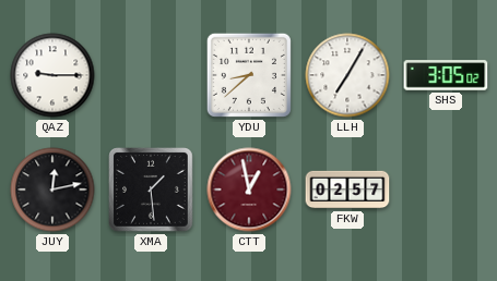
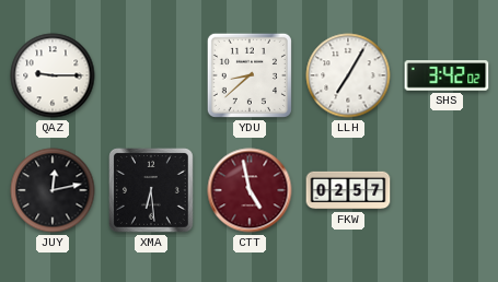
SHS: 3:05 -> 3:42
XMA: 1:29 -> 6:29
CTT: 12:58 -> 4:58
